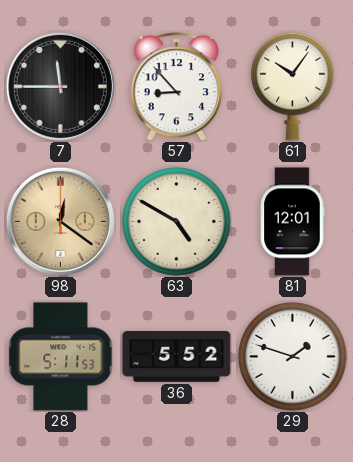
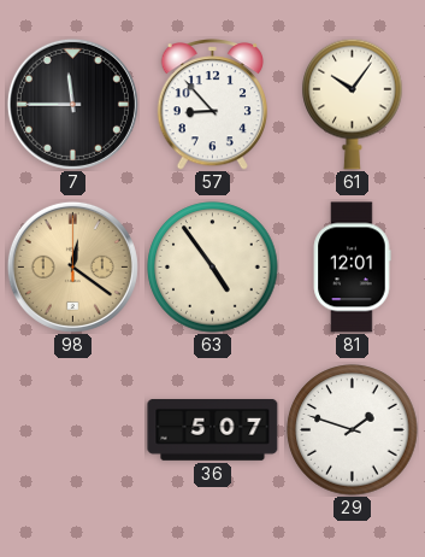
63: 4:50 -> 4:54
28: 5:11 -> none
36: 5:52 -> 5:07
